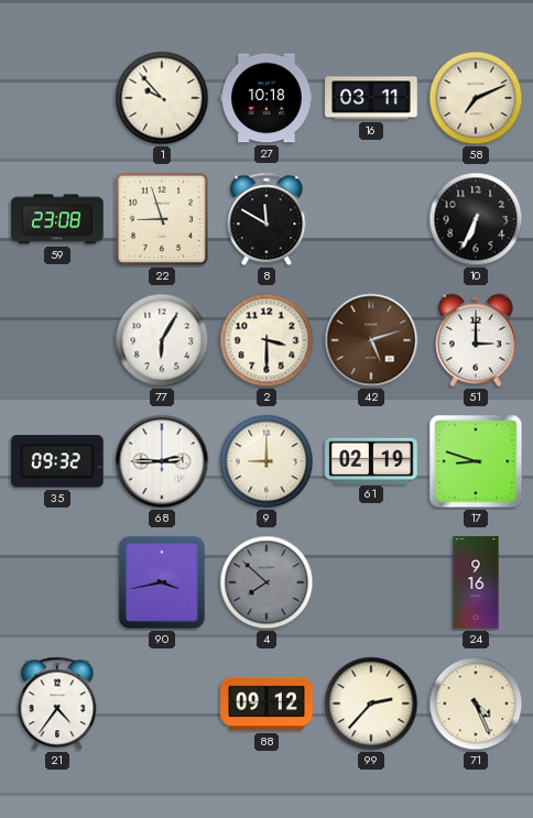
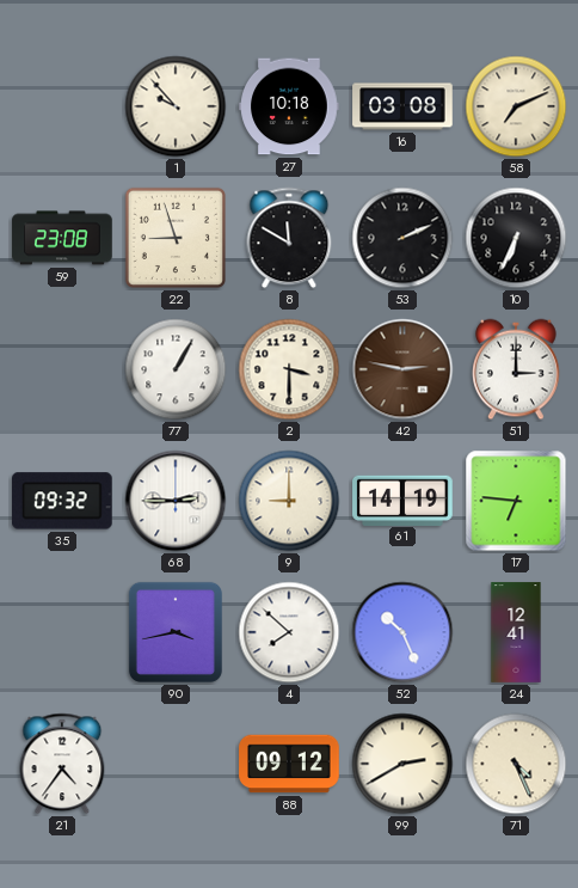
16: 03:11 -> 03:08
53: none -> 2:11
77: 6:05 -> 1:05
42: 5:12 -> 2:47
61: 02:19 -> 14:19
17: 8:48 -> 6:46
4 dial: grey -> white
52: none -> 10:26
24: 9:16 -> 12:41
99: 2:37 -> 2:40
